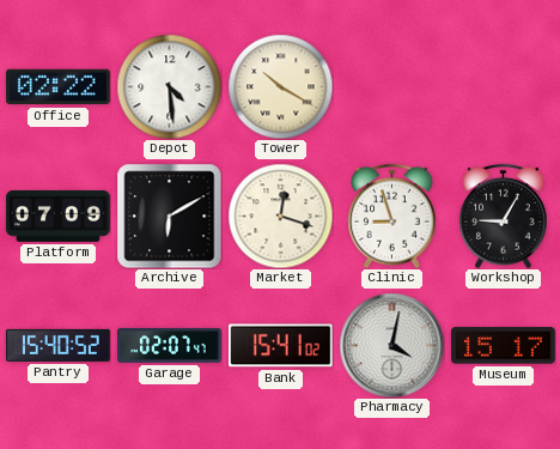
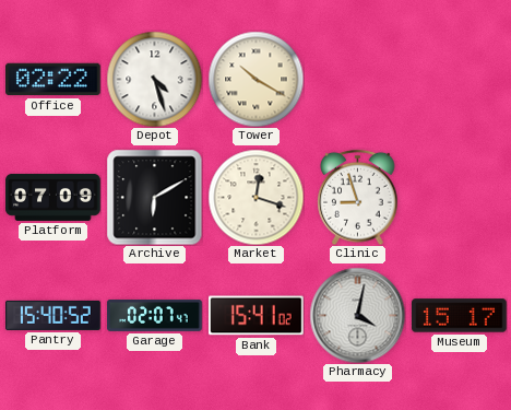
Depot: 4:29 -> 4:27
Workshop: 9:05 -> none
